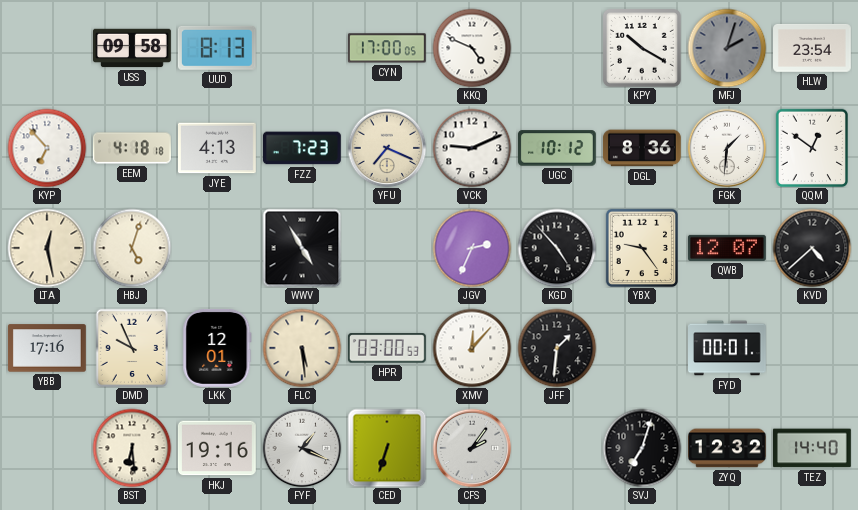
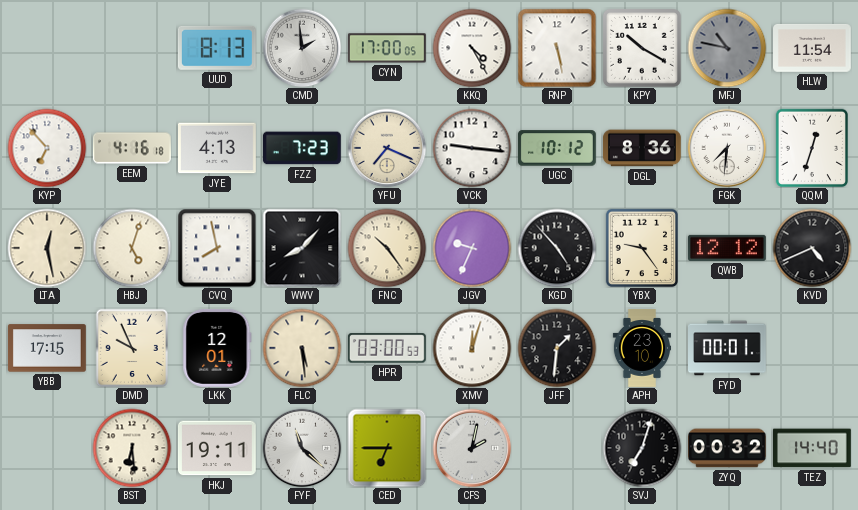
USS: 09:58 -> none
CMD: none -> 1:59
KKQ: 4:49 -> 4:25
RNP: none -> 5:28
MFJ: 2:03 -> 10:47
HLW: 23:54 -> 11:54
EEM: 4:18 -> 4:16
VCK: 9:11 -> 9:16
FGK: 1:31 -> 7:31
QQM: 12:51 -> 12:33
CVQ: none -> 7:58
WWV: 4:55 -> 8:07
FNC: none -> 10:24
JGV: 2:34 -> 9:34
QWB: 12:07 -> 12:12
KVD: 4:38 -> 4:41
YBB: 17:16 -> 17:15
XMV: 12:07 -> 12:03
APH: none -> 23:10
HKJ: 19:16 -> 19:11
FYF: 1:19 -> 11:22
CED: 6:33 -> 6:45
CFS: 2:06 -> 2:02
ZYQ: 12:32 -> 00:32
